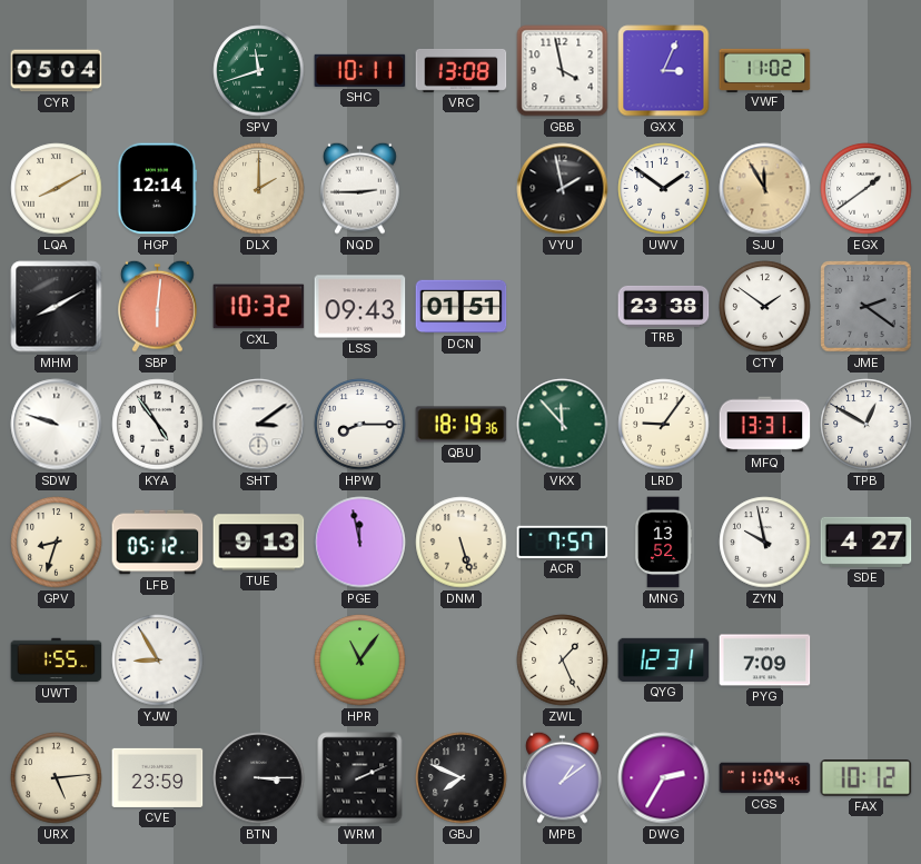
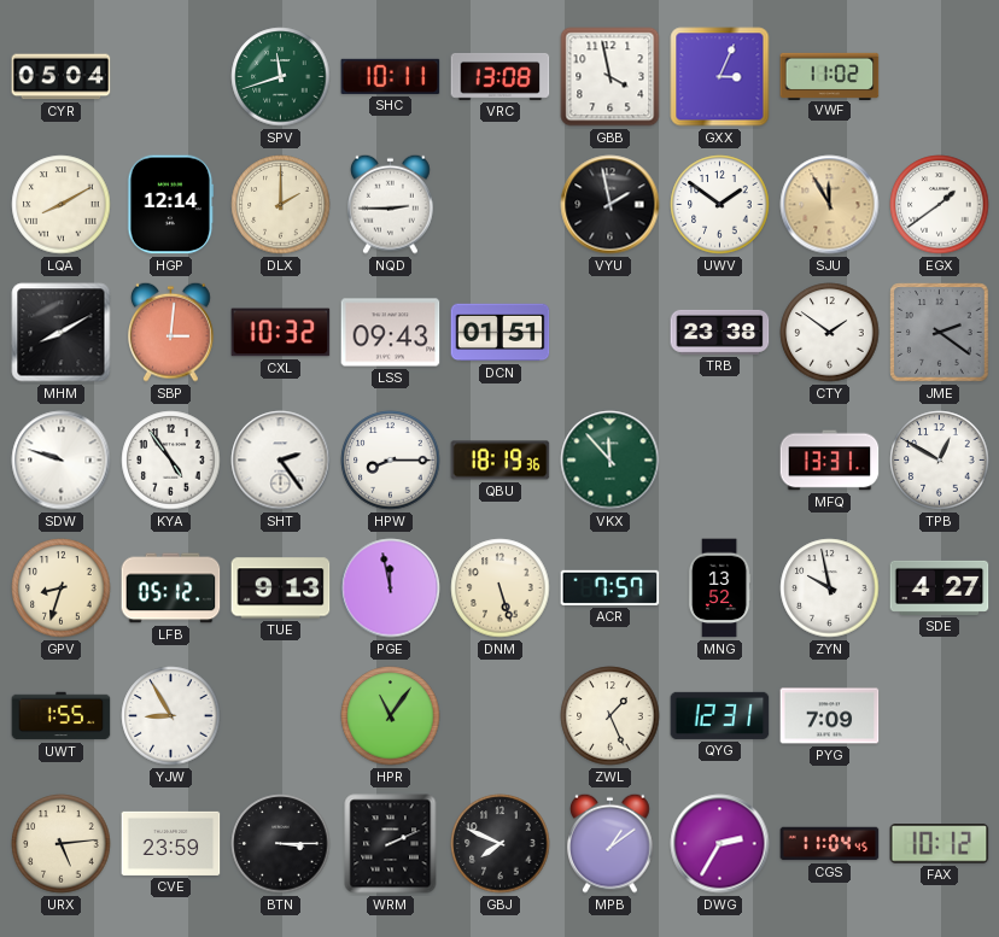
SBP: 6:01 -> 3:01
SHT: 3:09 -> 2:24
LRD: 9:06 -> none
